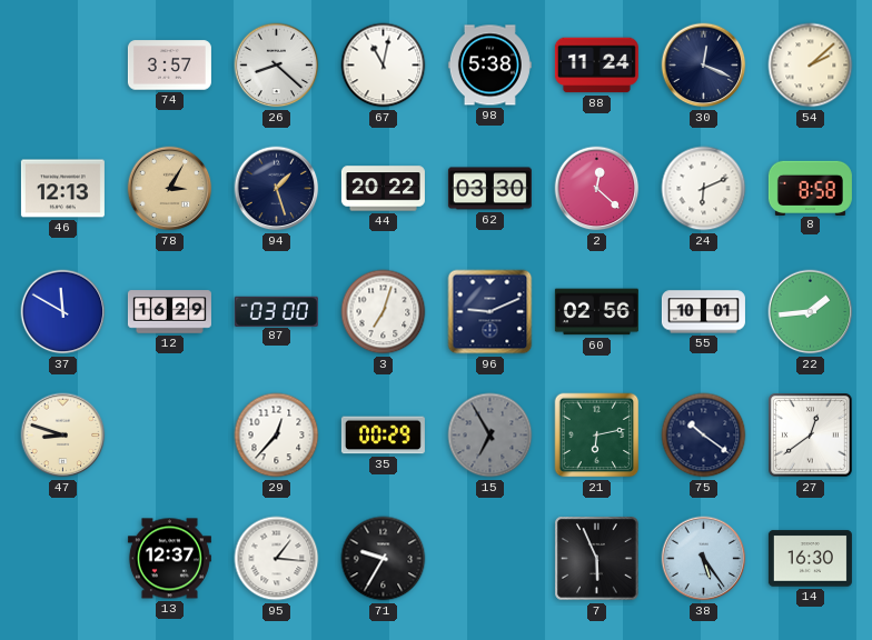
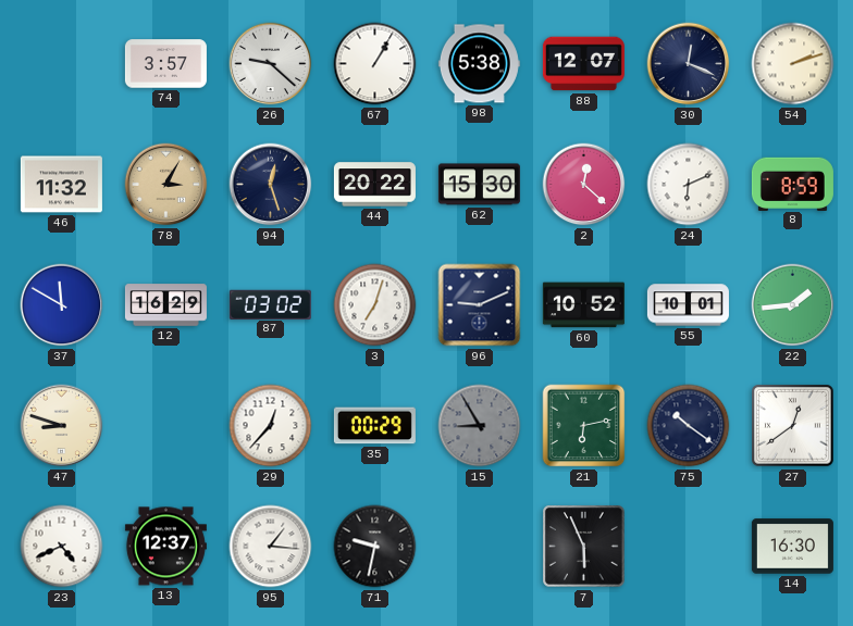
26: 8:22 -> 9:22
67: 11:02 -> 1:05
88: 11:24 -> 12:07
54: 2:08 -> 2:12
46: 12:13 -> 11:32
94: 1:27 -> 12:27
62: 03:30 -> 15:30
8: 8:58 -> 8:59
87: 03:00 -> 03:02
60: 02:56 -> 10:52
15: 6:55 -> 8:55
23: none -> 4:41
71: 9:35 -> 9:32
38: 5:24 -> none
